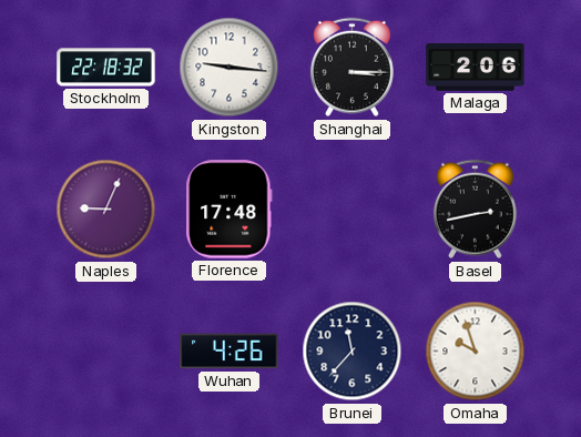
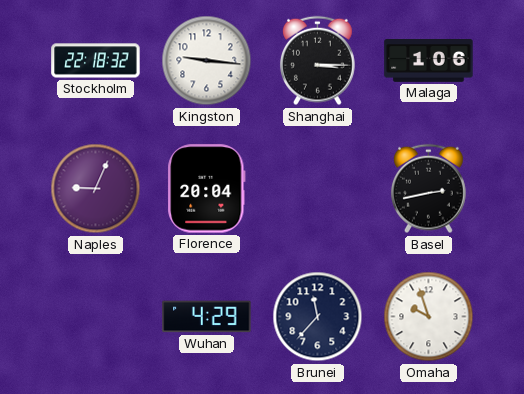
Malaga: 2:06 -> 1:06
Florence: 17:48 -> 20:04
Wuhan: 4:26 -> 4:29
